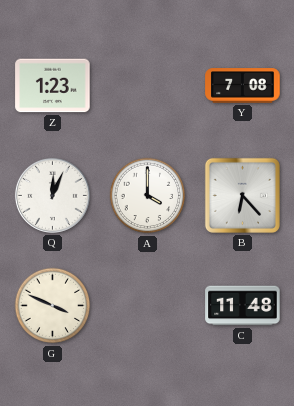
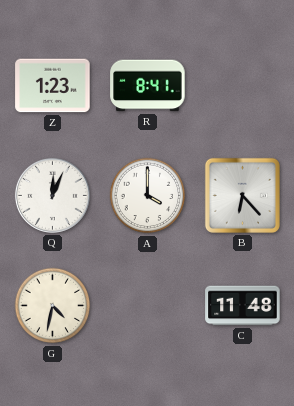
R: none -> 8:41
Y: 7:08 -> none
G: 3:49 -> 4:32
